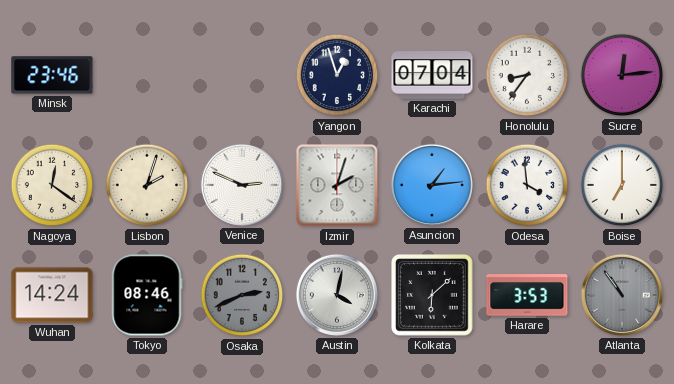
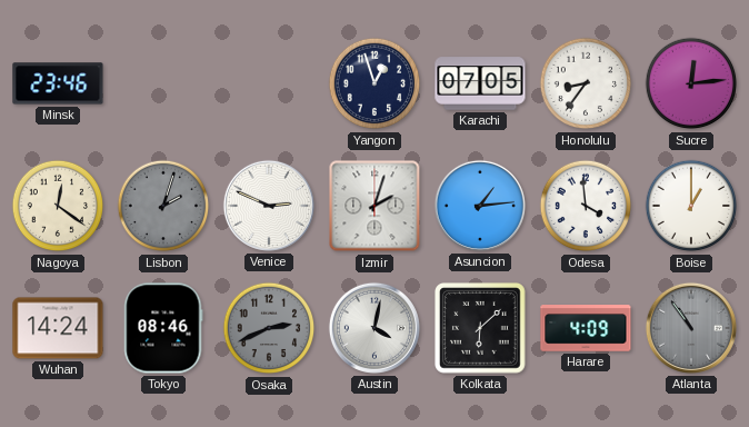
Karachi: 07:04 -> 07:05
Lisbon dial: cream -> grey
Boise: 7:00 -> 1:00
Harare: 3:53 -> 4:09
